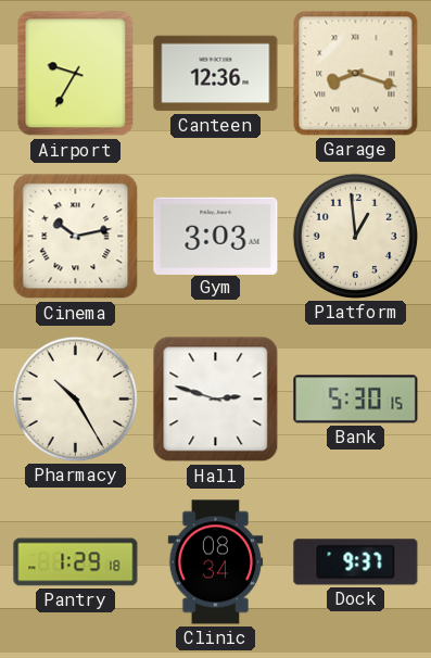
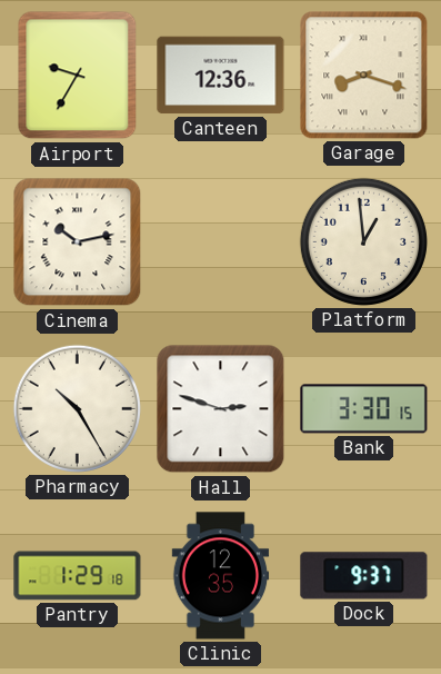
Gym: 3:03 -> none
Bank: 5:30 -> 3:30
Clinic: 08:34 -> 12:35
